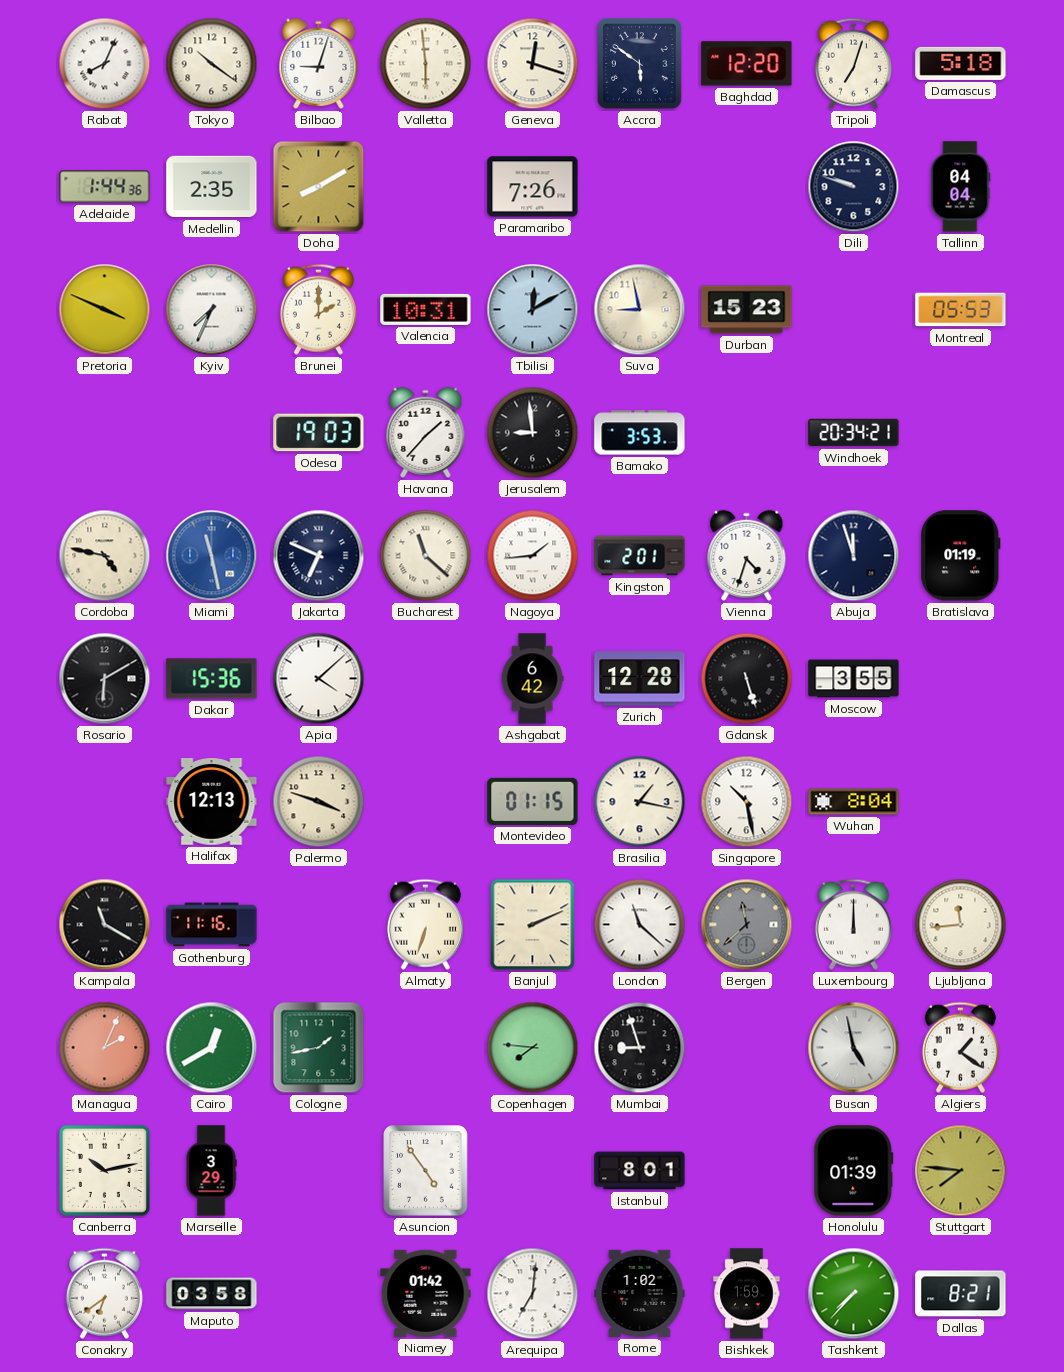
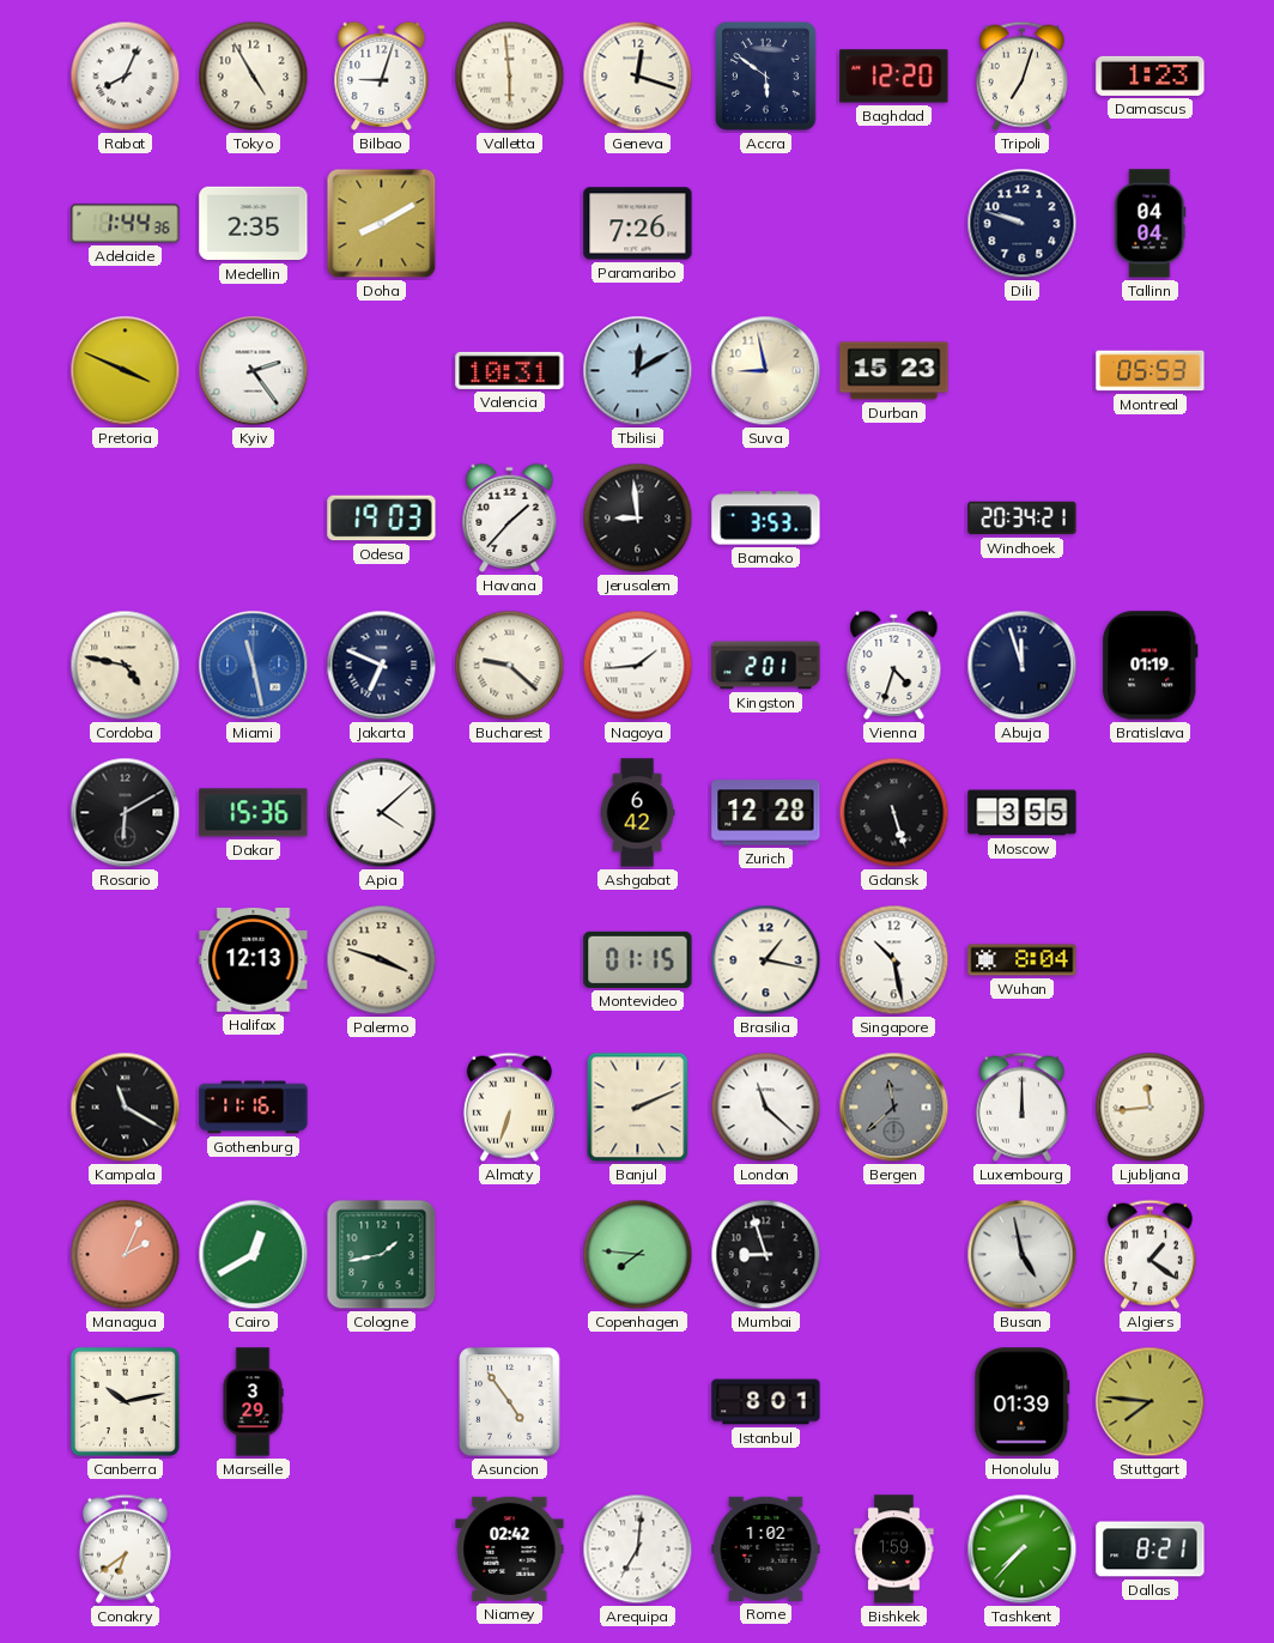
Tokyo: 10:21 -> 4:55
Damascus: 5:18 -> 1:23
Kyiv: 7:34 -> 2:24
Brunei: 2:00 -> none
Bucharest: 11:22 -> 9:22
Maputo: 03:58 -> none
Niamey: 01:42 -> 02:42
